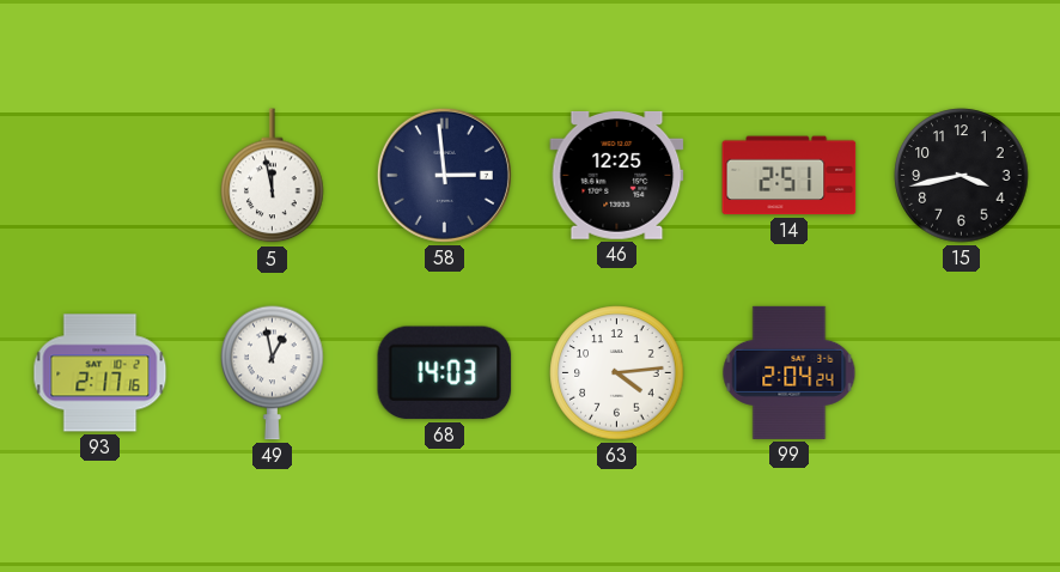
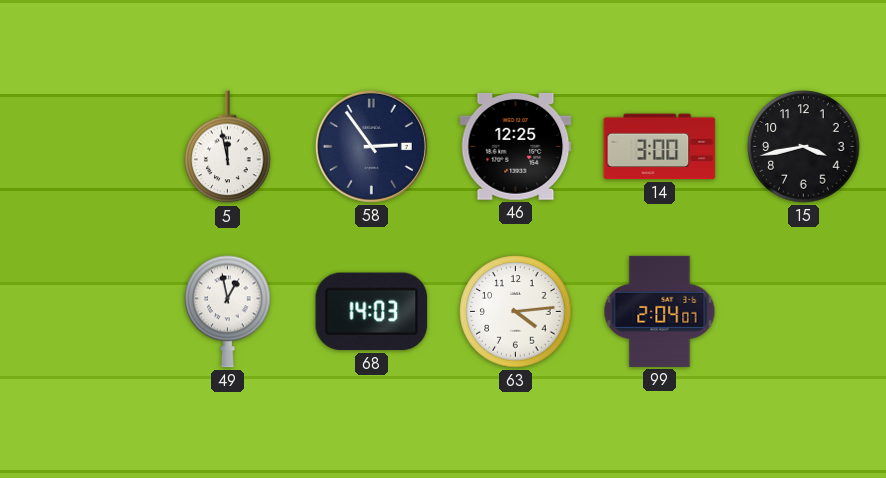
58: 2:59 -> 2:54
14: 2:51 -> 3:00
93: 2:17 -> none
99: 2:04:24 -> 2:04:07
